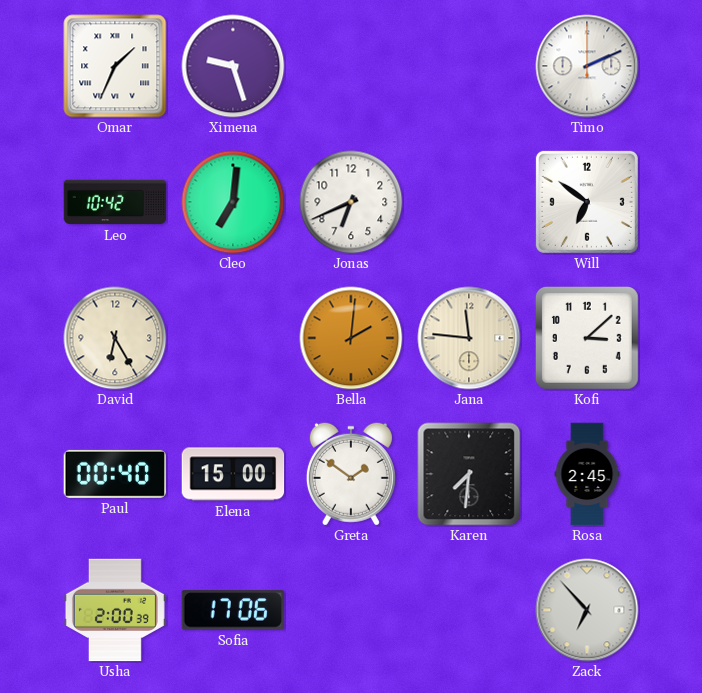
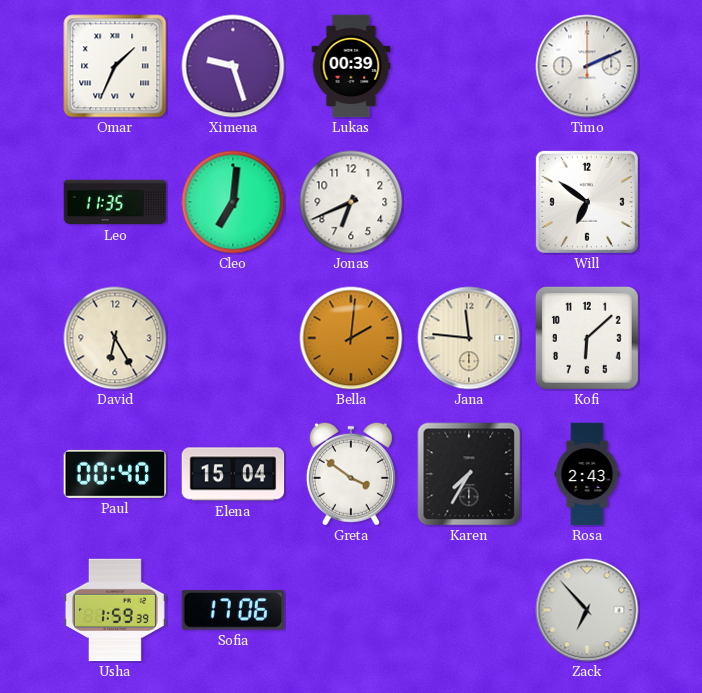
Lukas: none -> 00:39
Leo: 10:42 -> 11:35
Kofi: 3:08 -> 6:08
Elena: 15:00 -> 15:04
Greta: 1:51 -> 3:51
Karen: 7:31 -> 7:35
Rosa: 2:45 -> 2:43
Usha: 2:00 -> 1:59
